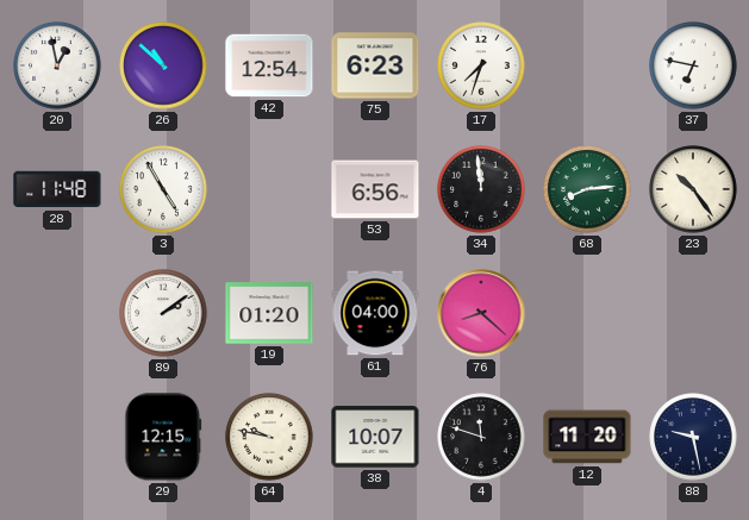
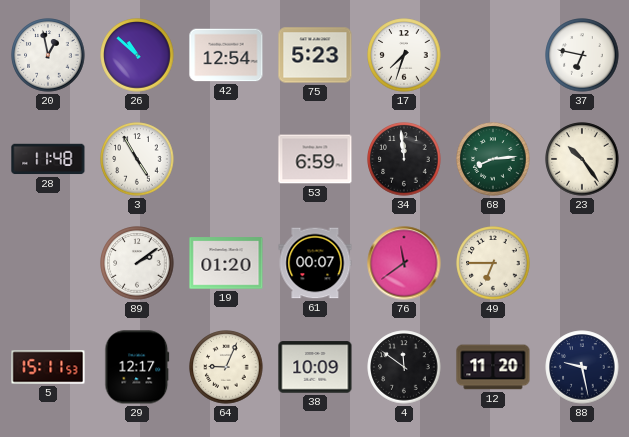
75: 6:23 -> 5:23
53: 6:56 -> 6:59
61: 04:00 -> 00:07
76: 8:22 -> 11:39
49: none -> 6:45
5: none -> 15:11
29: 12:15 -> 12:17
64: 9:47 -> 9:04
38: 10:07 -> 10:09
4: 11:48 -> 11:51
